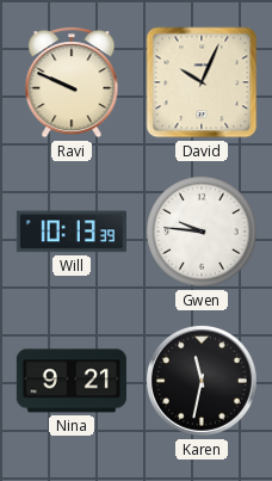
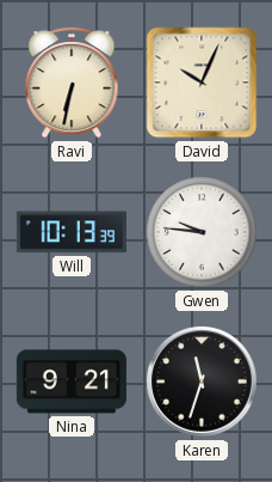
Ravi: 9:49 -> 6:32
Karen: 11:32 -> 11:33
